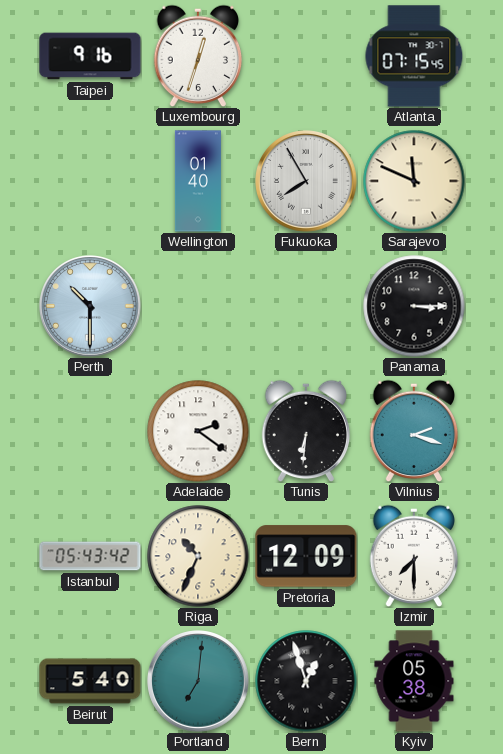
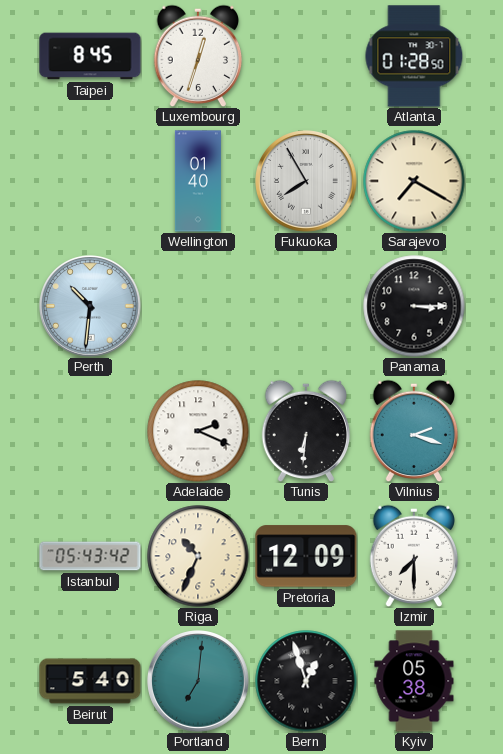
Taipei: 9:16 -> 8:45
Atlanta: 07:15 -> 01:28
Sarajevo: 11:49 -> 7:20
Perth: 10:30 -> 10:31
Adelaide: 2:21 -> 2:19
